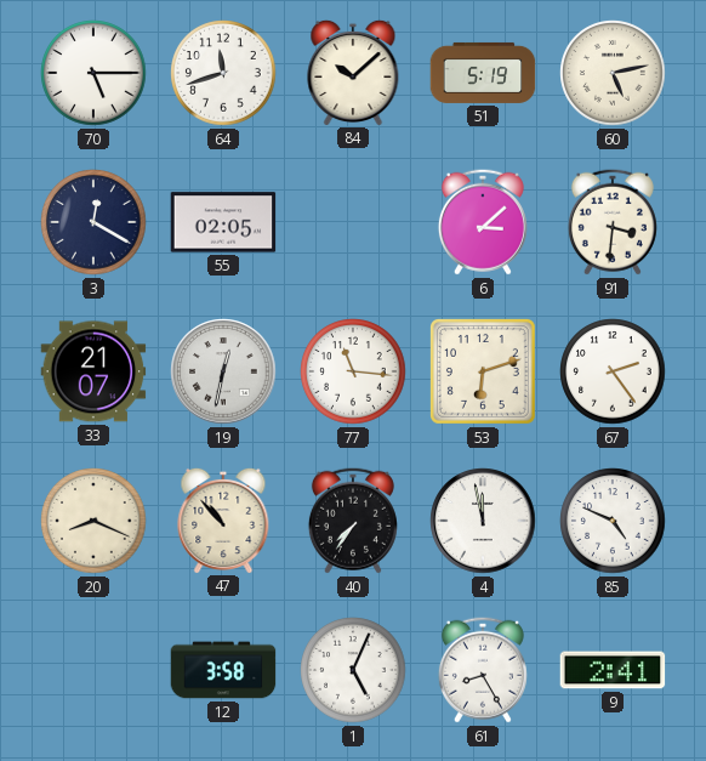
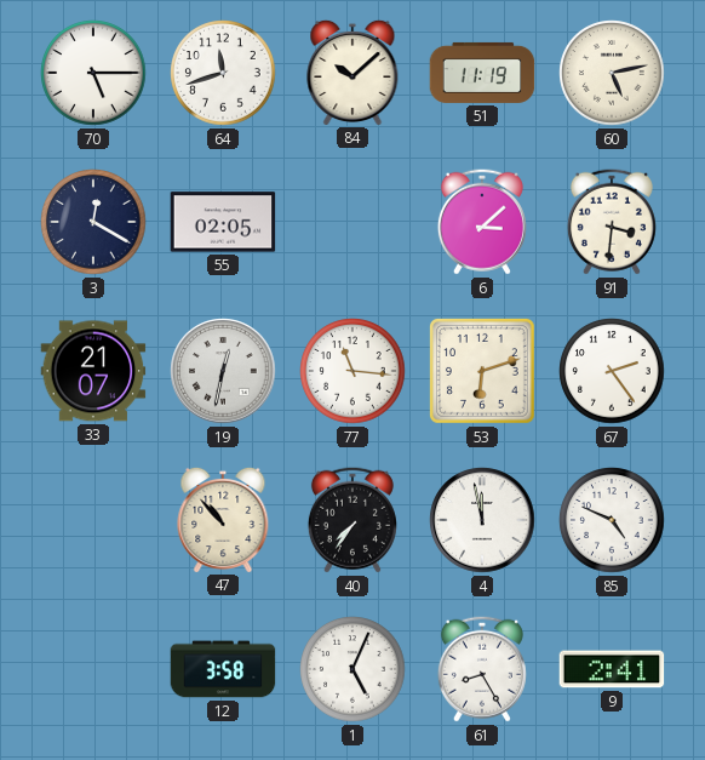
51: 5:19 -> 11:19
20: 8:19 -> none
